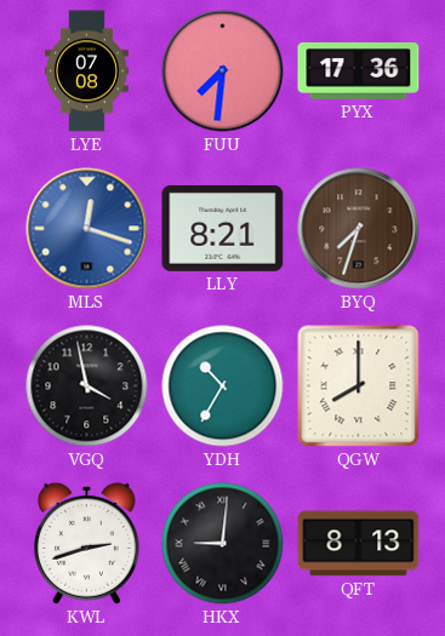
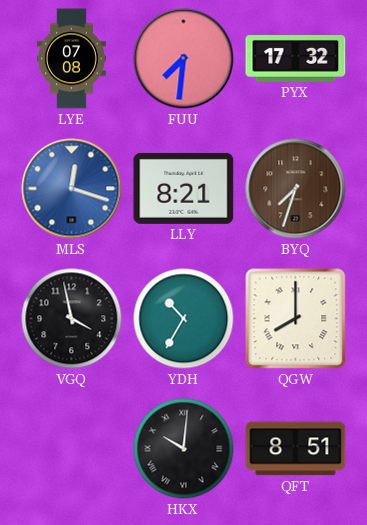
PYX: 17:36 -> 17:32
KWL: 2:42 -> none
HKX: 9:01 -> 10:01
QFT: 8:13 -> 8:51
